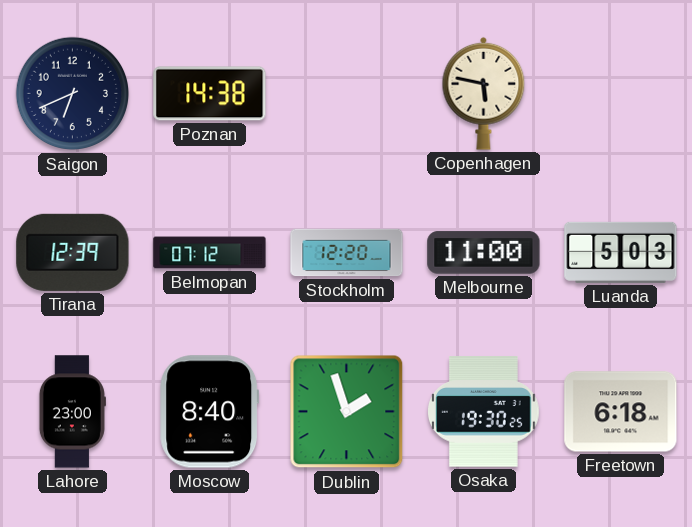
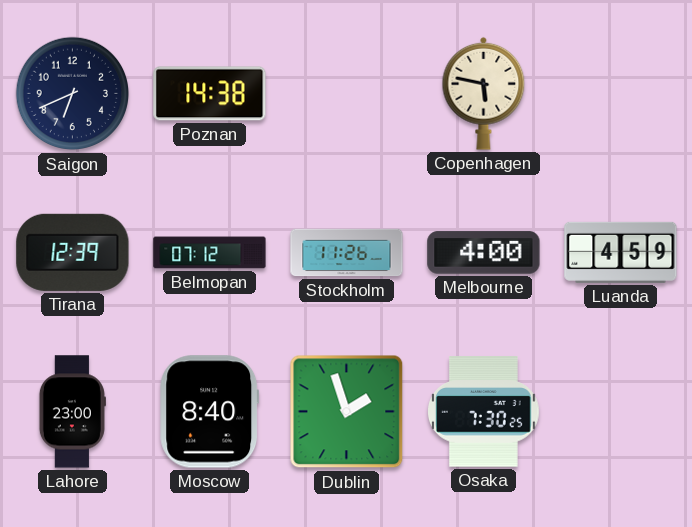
Stockholm: 12:20 -> 11:26
Melbourne: 11:00 -> 4:00
Luanda: 5:03 -> 4:59
Osaka: 19:30 -> 7:30
Freetown: 6:18 -> none
